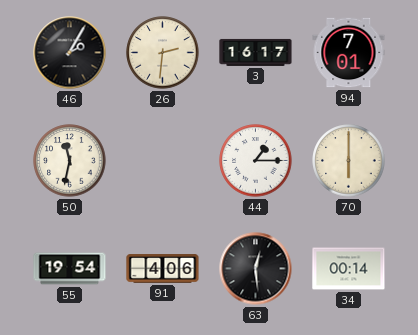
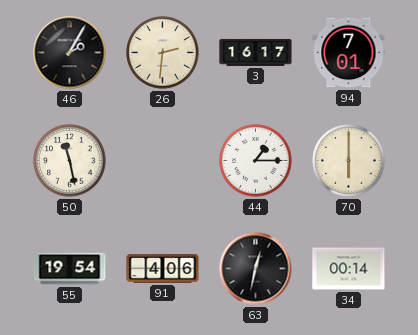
50: 11:32 -> 11:28
63: 12:29 -> 12:32
